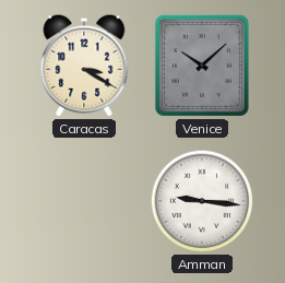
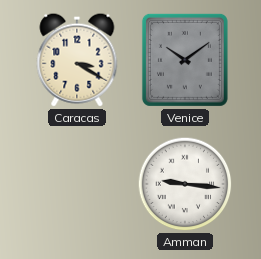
Venice: 10:08 -> 10:09
